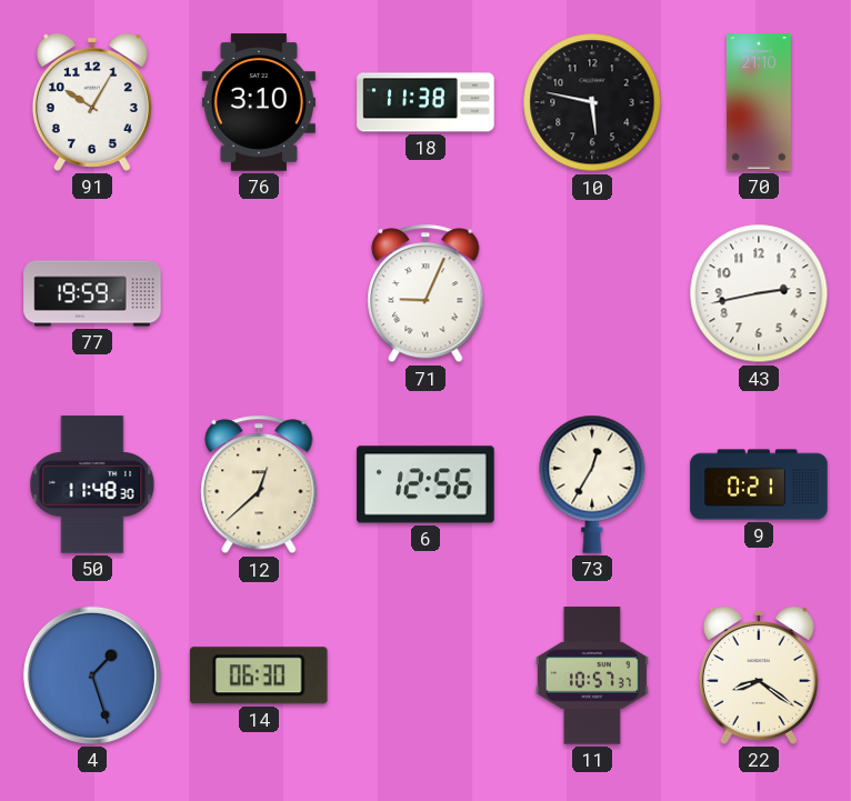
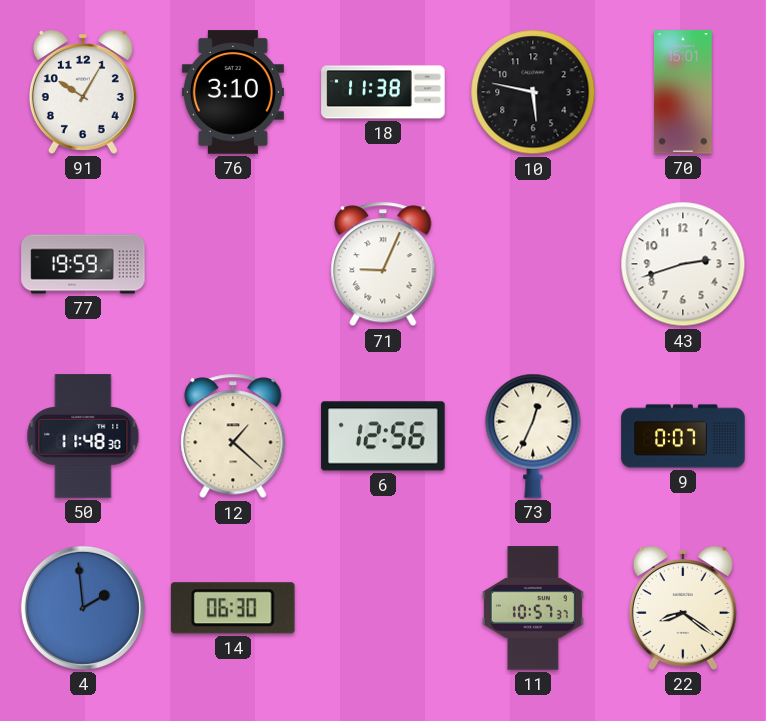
70: 21:10 -> 15:01
43: 2:43 -> 2:42
12: 12:38 -> 1:22
73: 12:35 -> 12:34
9: 0:21 -> 0:07
4: 1:27 -> 1:59
